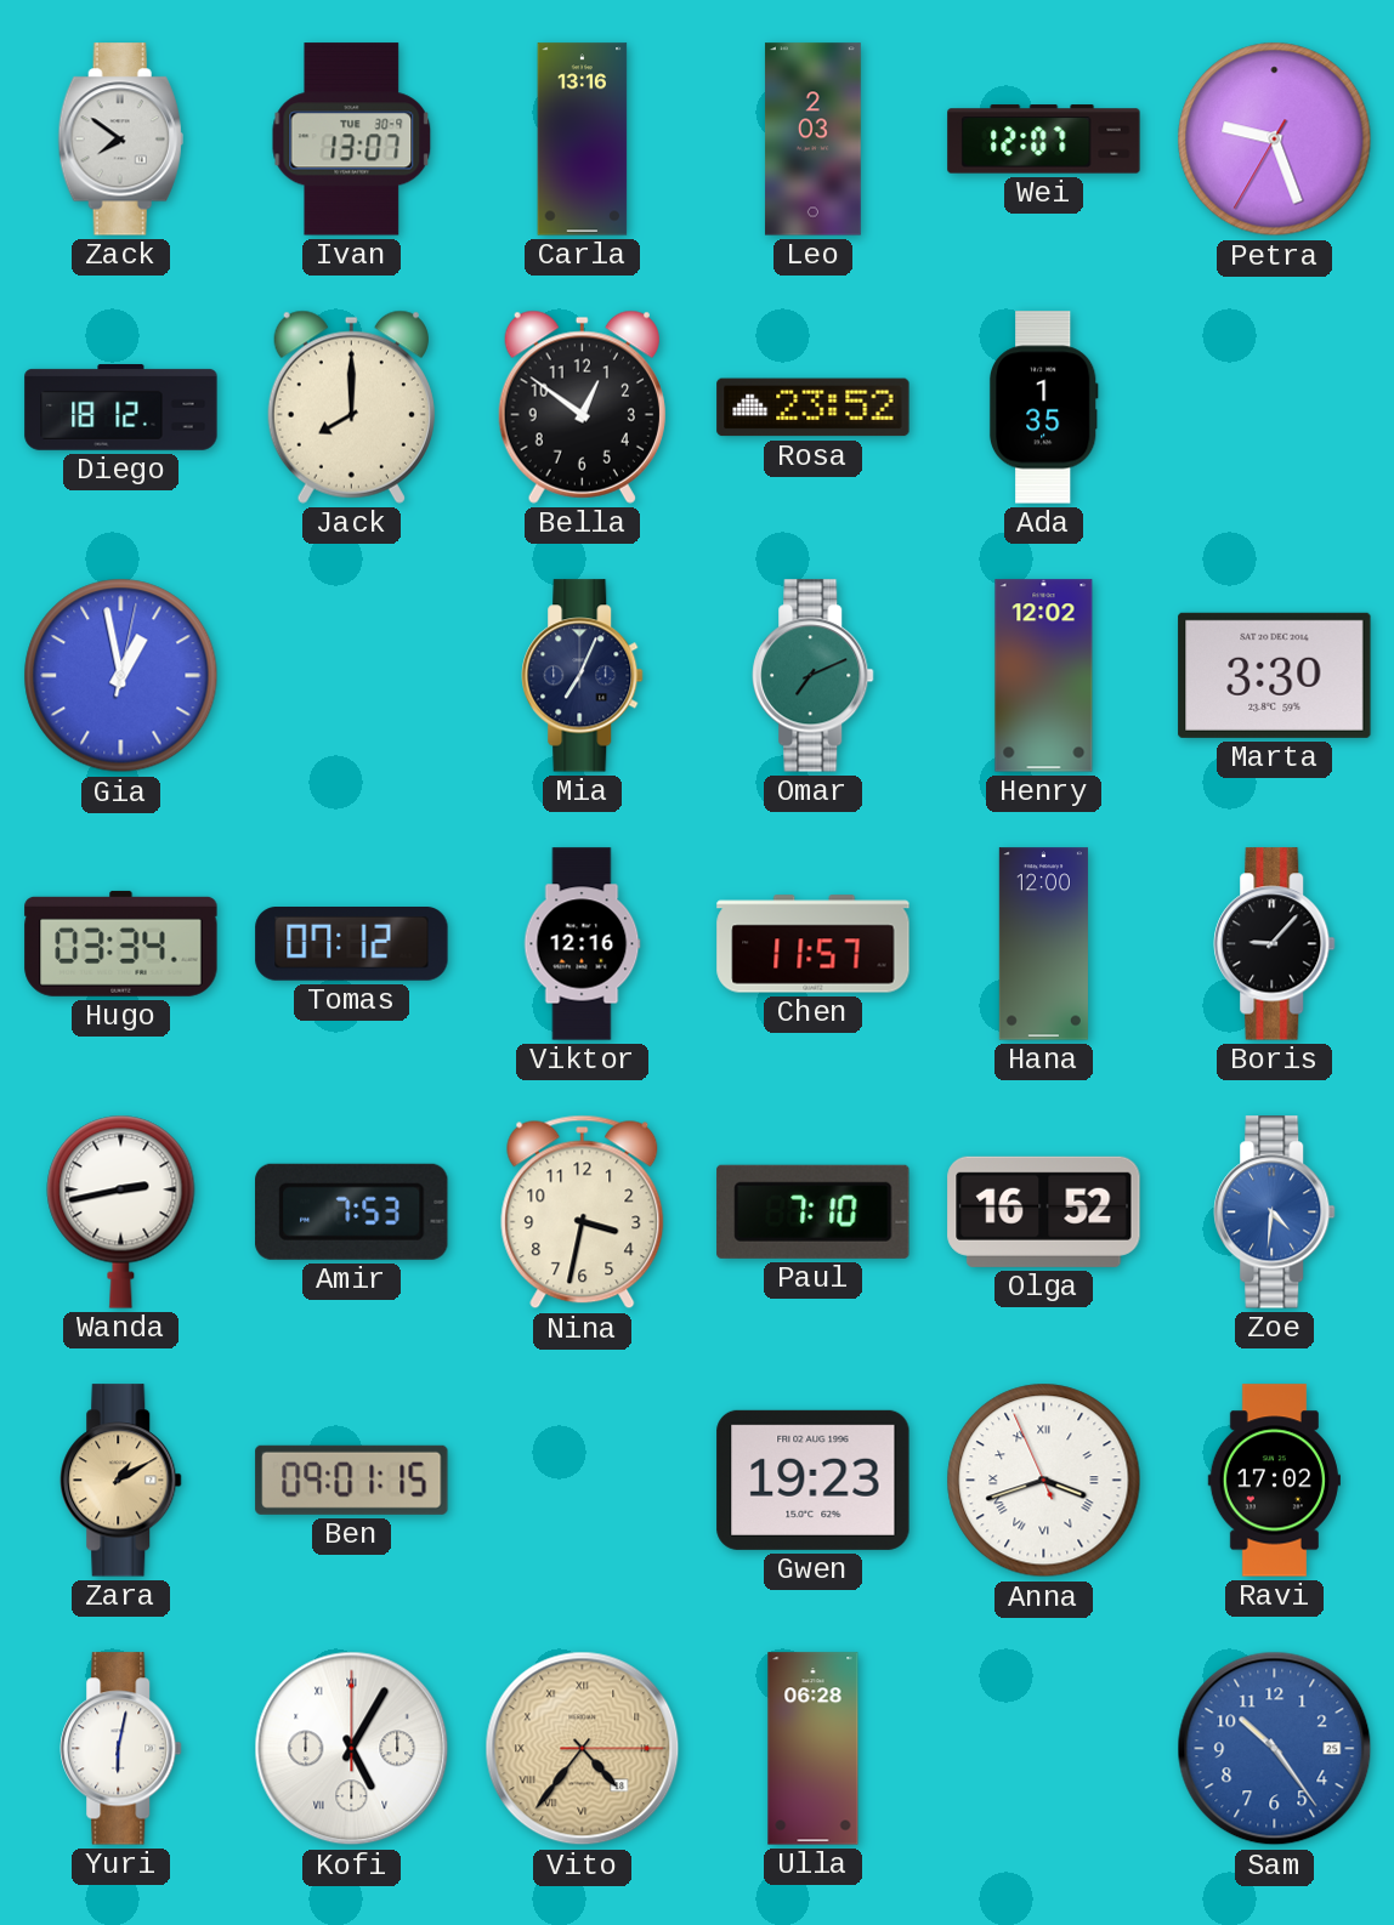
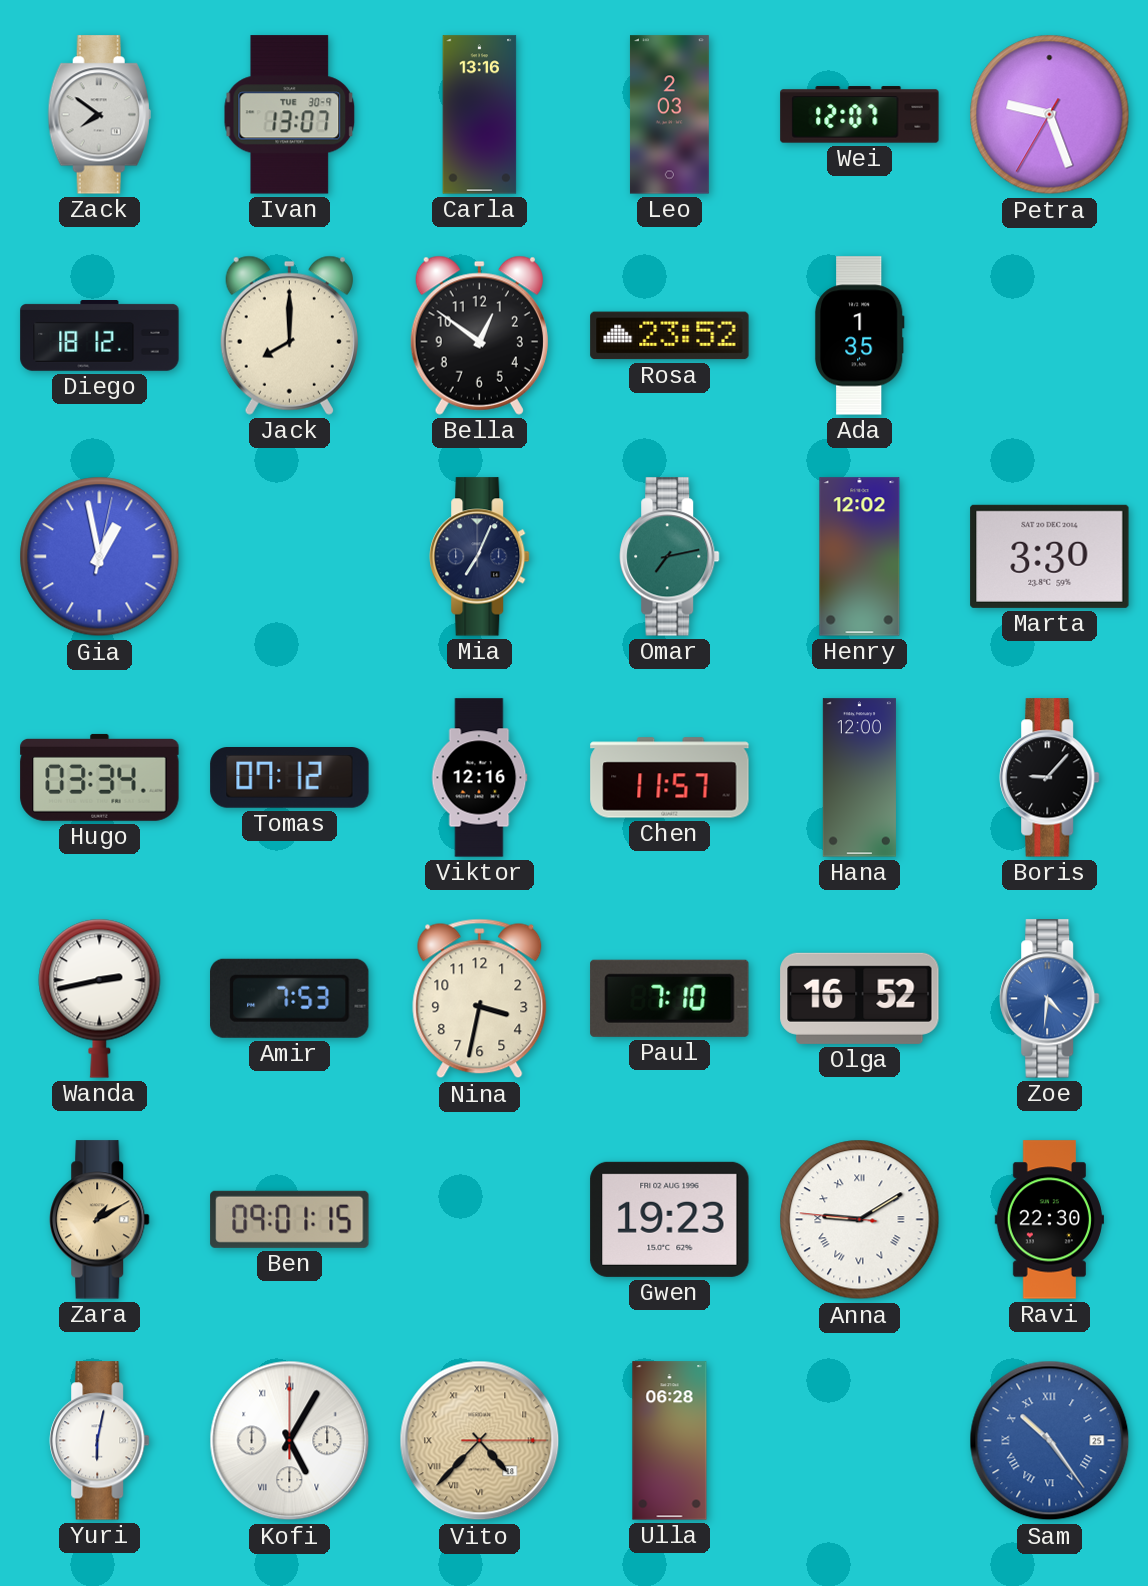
Omar: 7:11 -> 7:13
Anna: 3:41 -> 9:09
Ravi: 17:02 -> 22:30
Vito: 4:36 -> 4:37
Sam numerals: Arabic -> Roman
